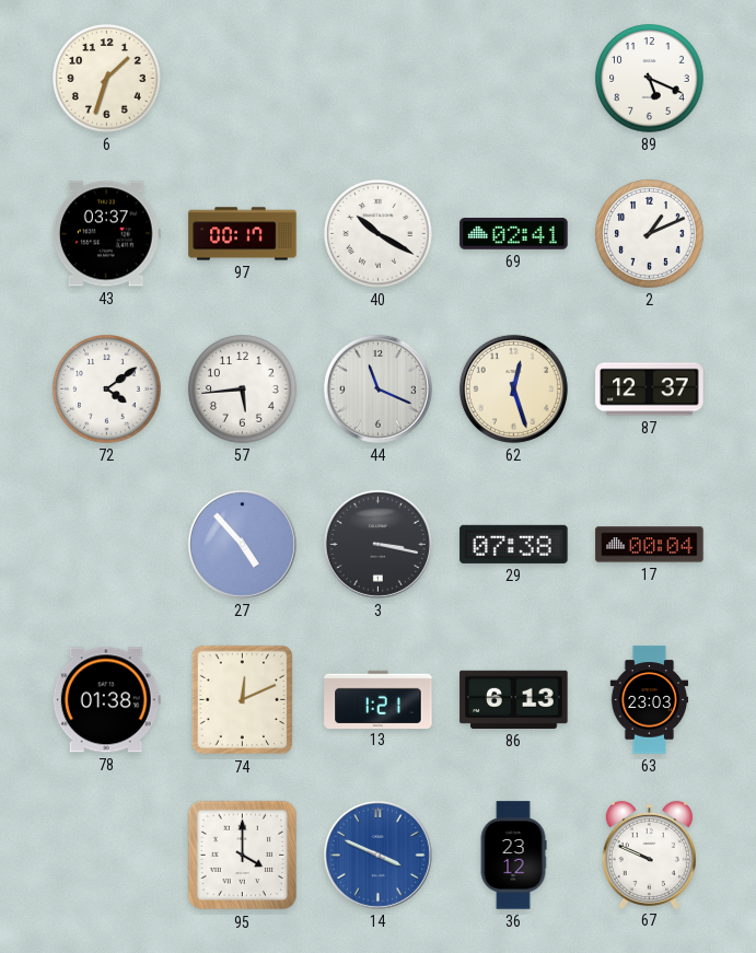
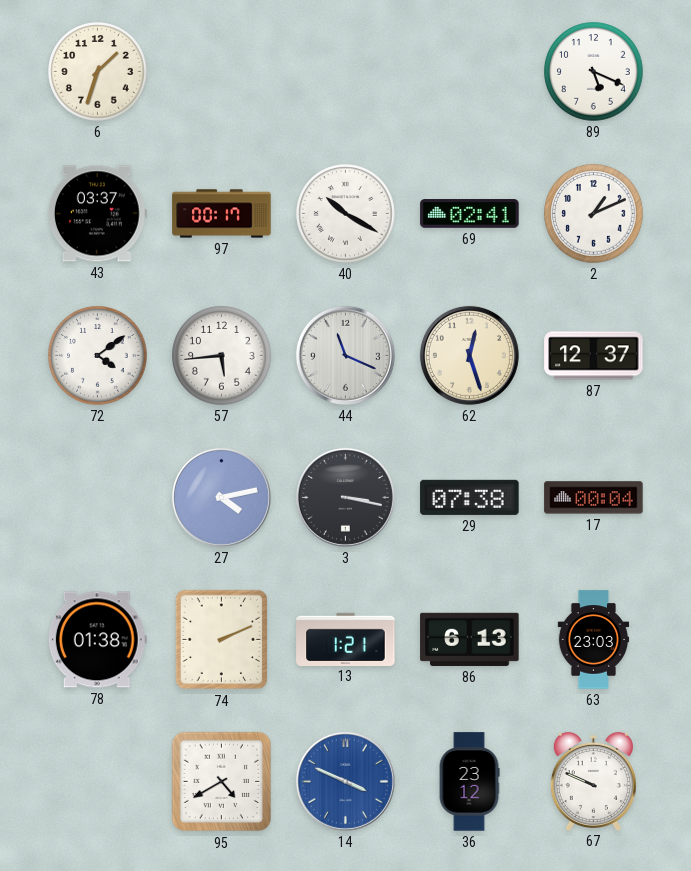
27: 4:53 -> 4:13
74: 12:11 -> 2:11
95: 4:00 -> 4:40
